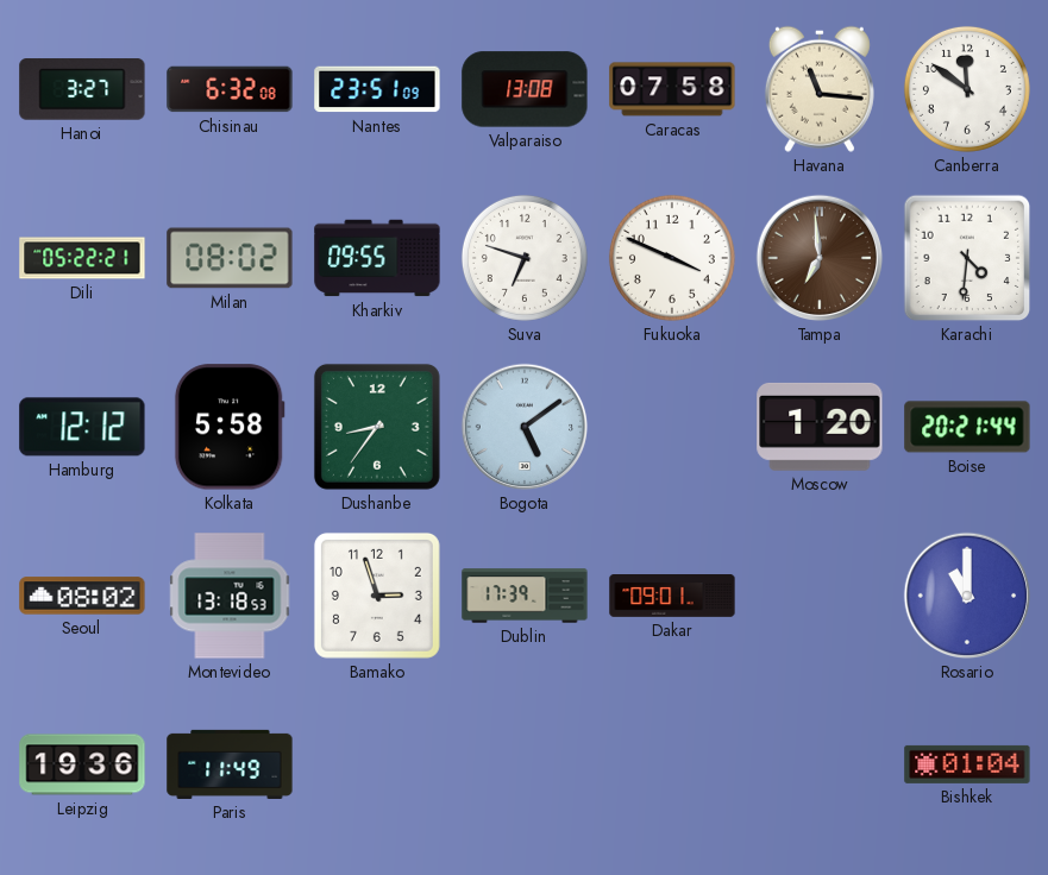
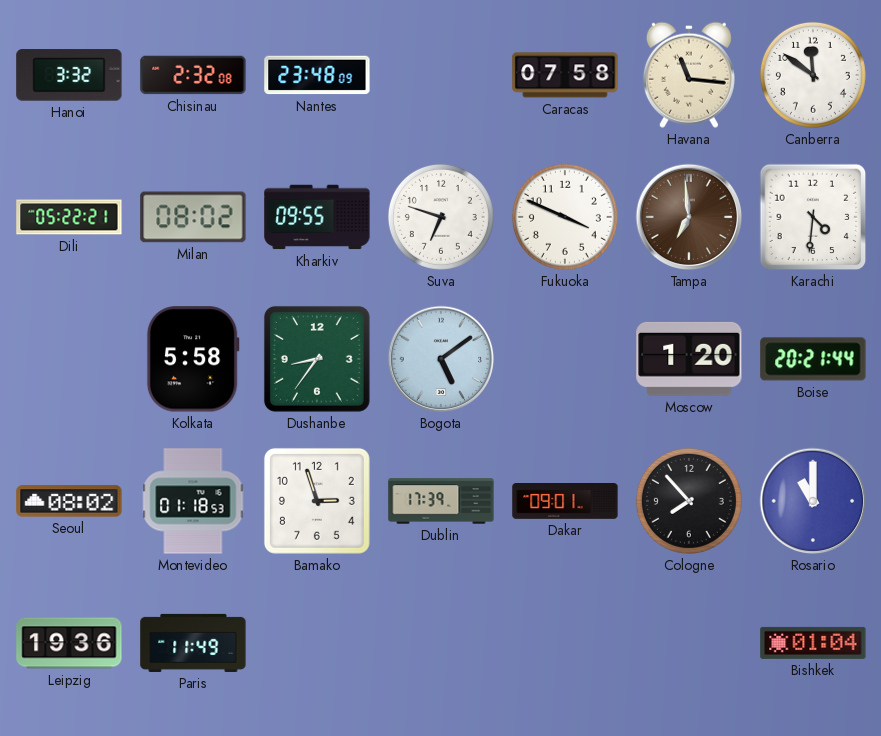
Hanoi: 3:27 -> 3:32
Chisinau: 6:32 -> 2:32
Nantes: 23:51 -> 23:48
Valparaiso: 13:08 -> none
Hamburg: 12:12 -> none
Montevideo: 13:18 -> 01:18
Cologne: none -> 7:53
